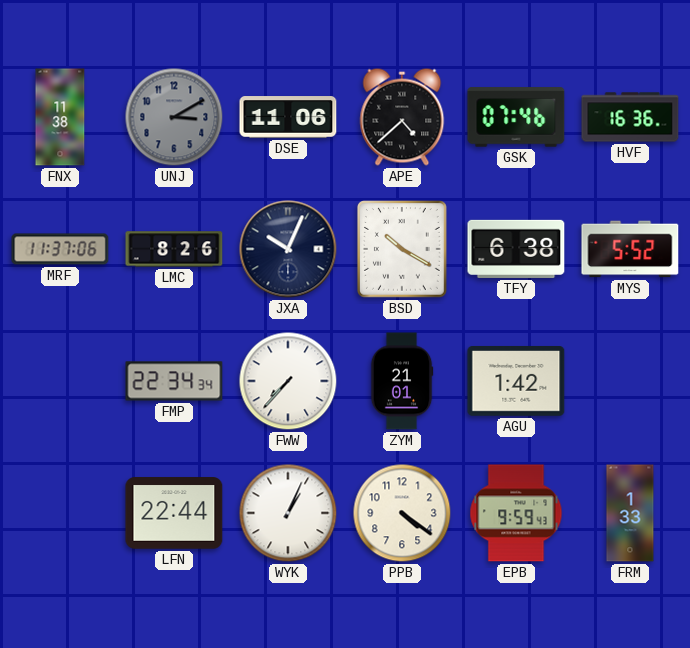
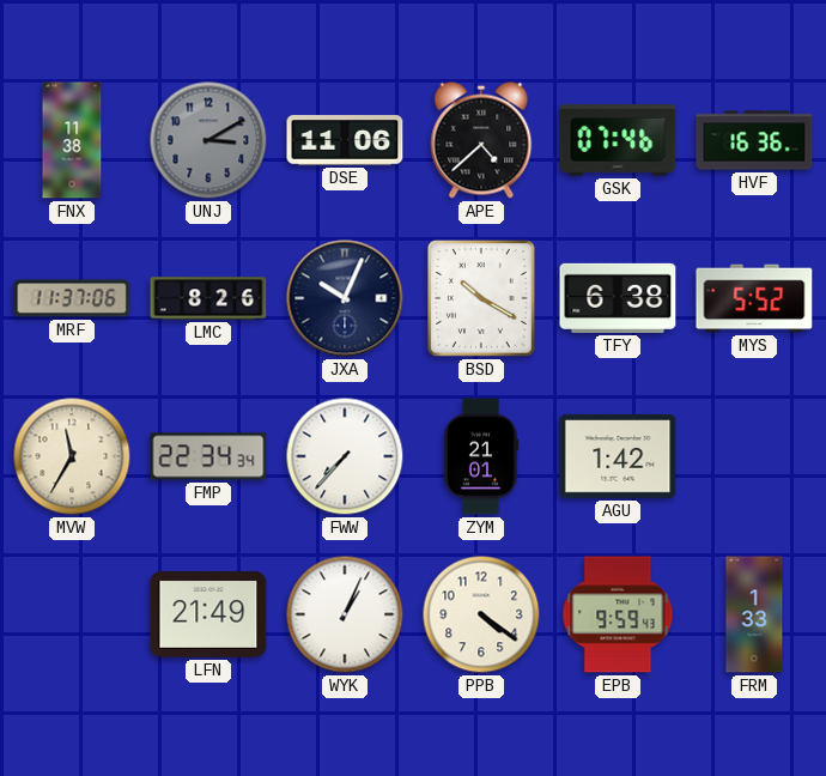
MVW: none -> 11:35
LFN: 22:44 -> 21:49
